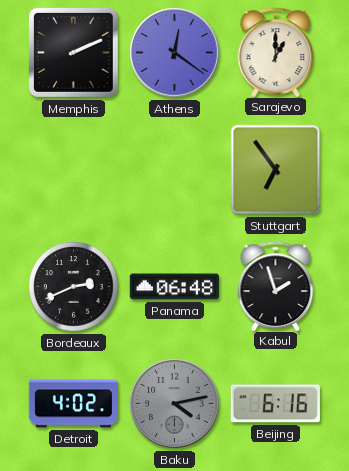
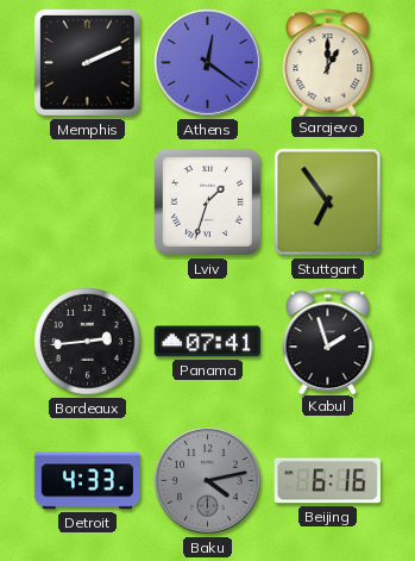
Lviv: none -> 1:33
Bordeaux: 2:41 -> 2:44
Panama: 06:48 -> 07:41
Detroit: 4:02 -> 4:33
